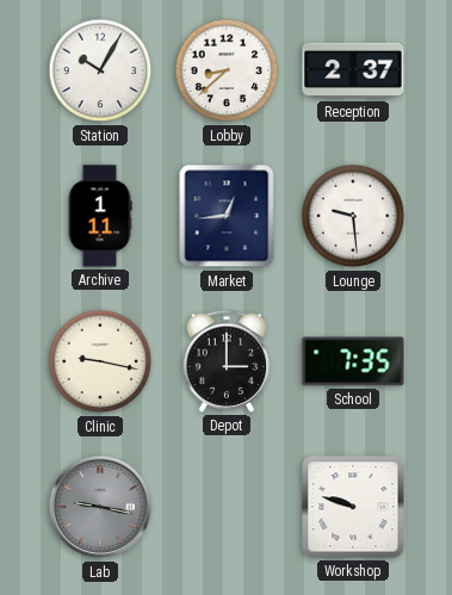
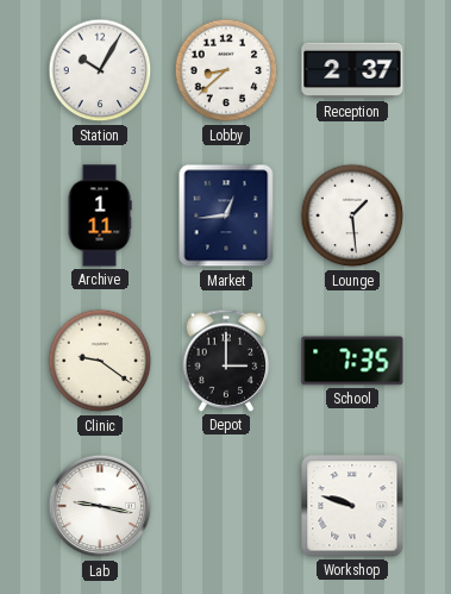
Lounge: 9:29 -> 1:29
Clinic: 9:17 -> 9:21
Lab dial: grey -> white
